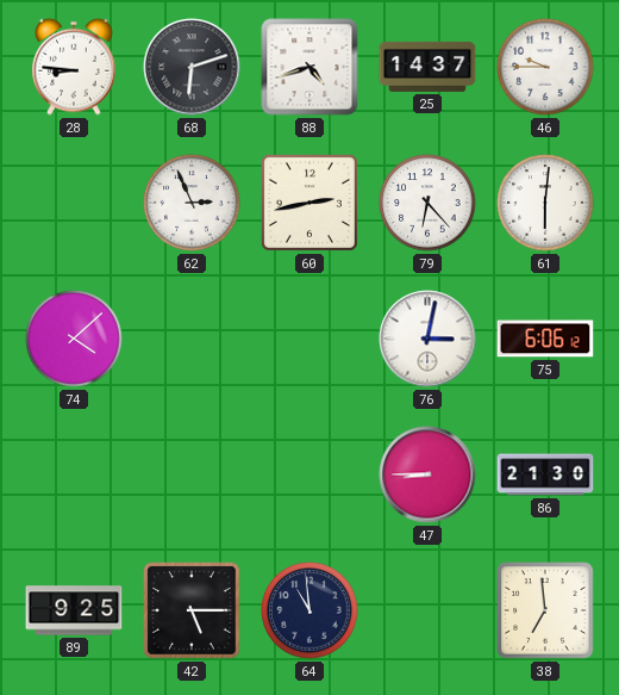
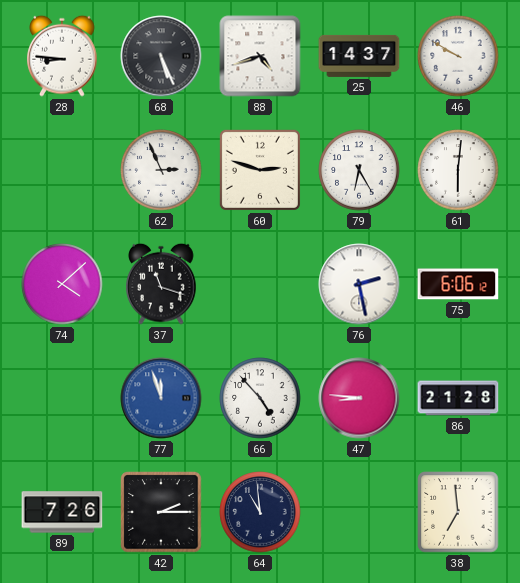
68: 6:12 -> 5:26
46: 9:45 -> 9:50
60: 2:43 -> 2:48
79: 6:23 -> 6:25
37: none -> 11:18
76: 3:02 -> 2:28
77: none -> 11:57
66: none -> 4:53
47: 8:45 -> 8:46
86: 21:30 -> 21:28
89: 9:25 -> 7:26
42: 5:15 -> 2:15
